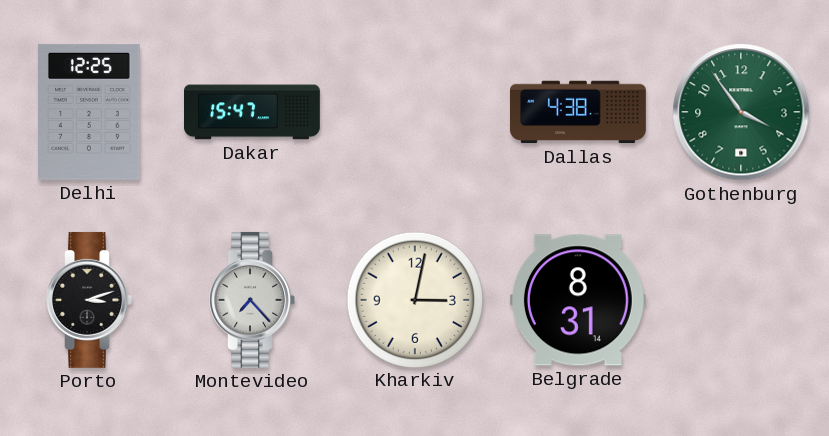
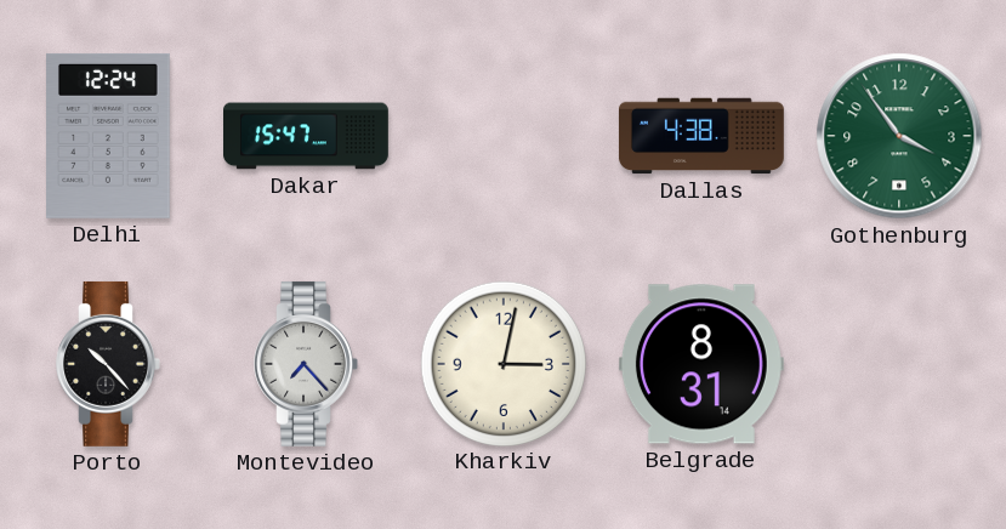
Delhi: 12:25 -> 12:24
Porto: 3:12 -> 10:23
